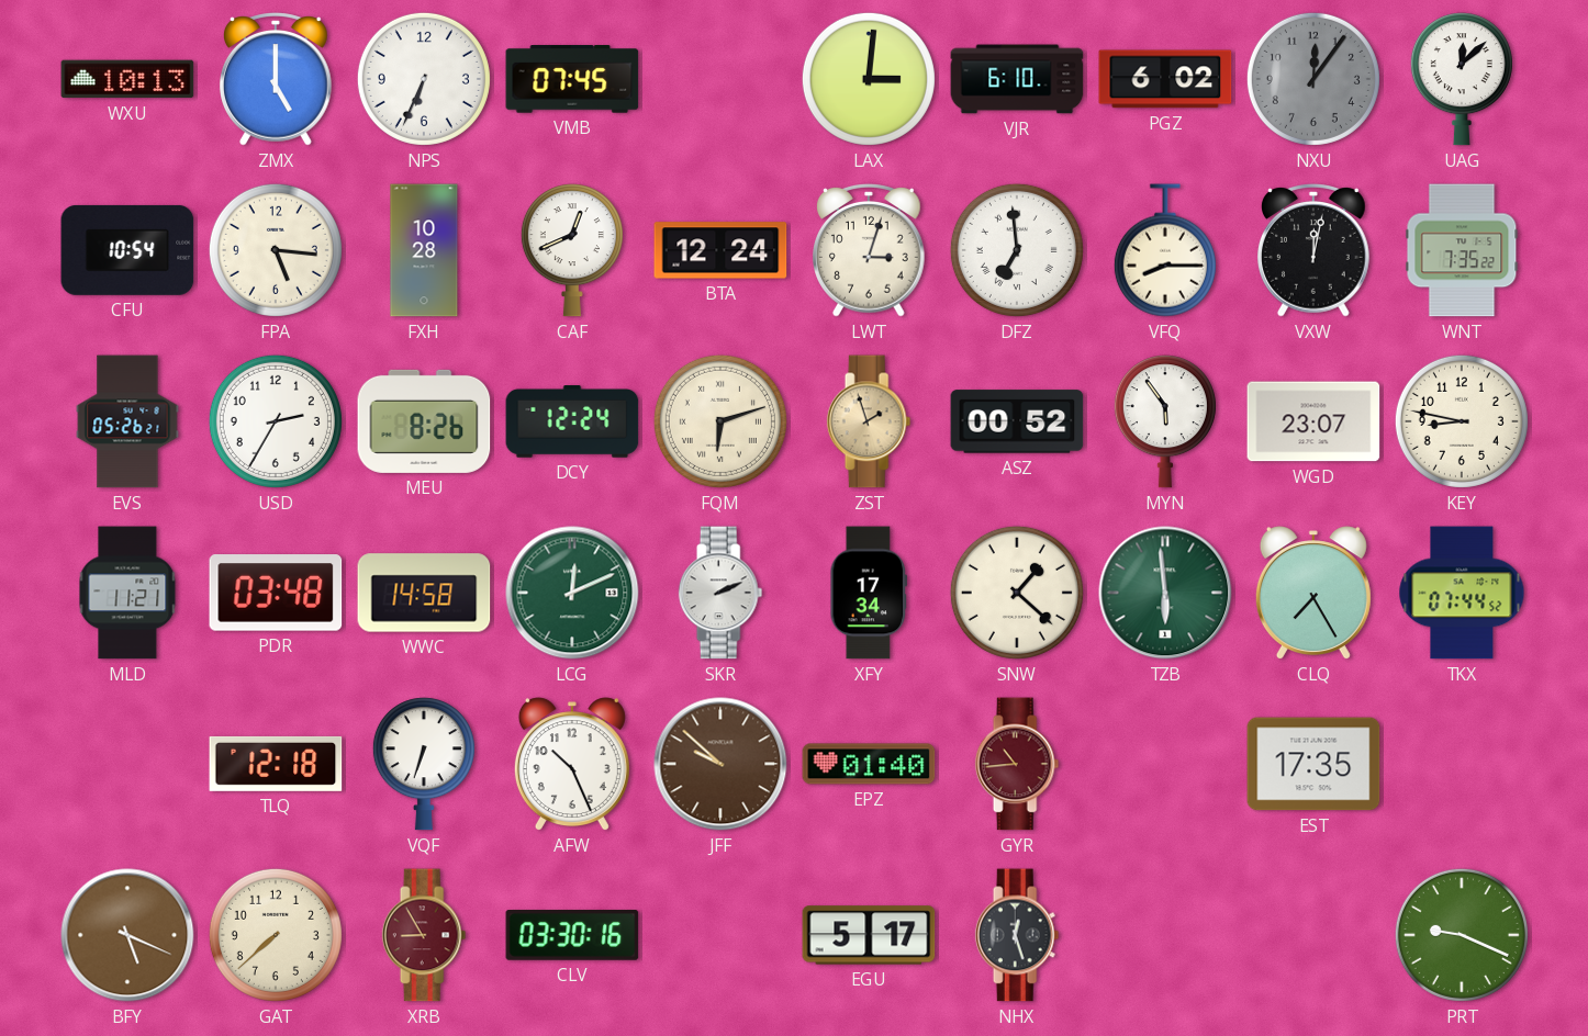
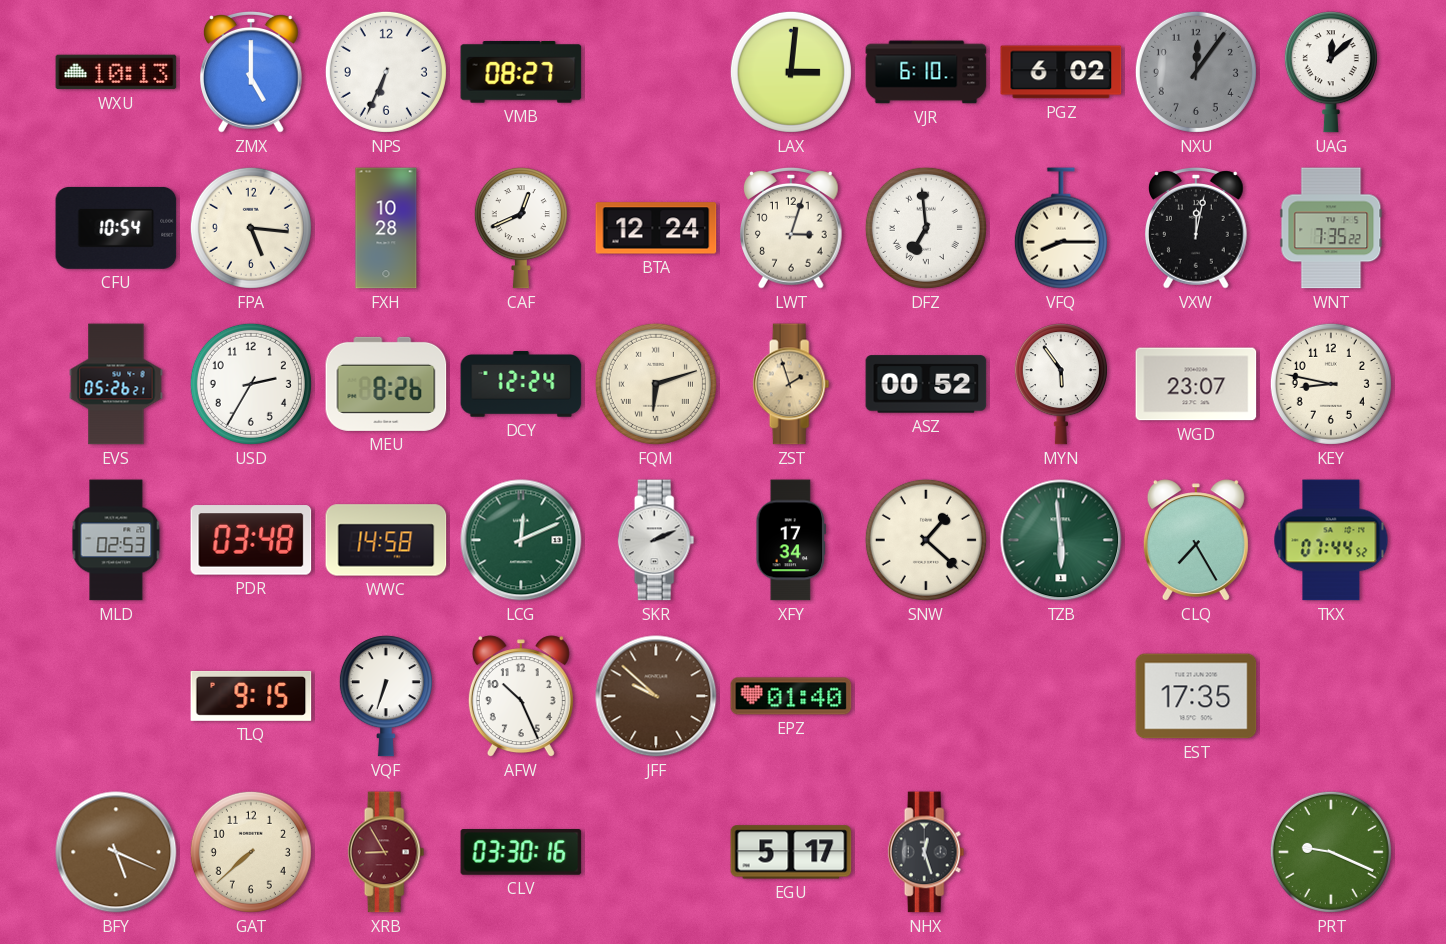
VMB: 07:45 -> 08:27
MLD: 11:21 -> 02:53
TLQ: 12:18 -> 9:15
GYR: 10:44 -> none
